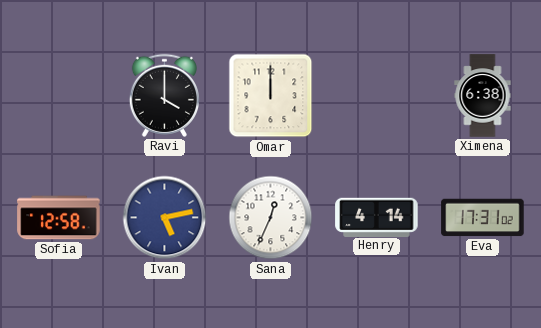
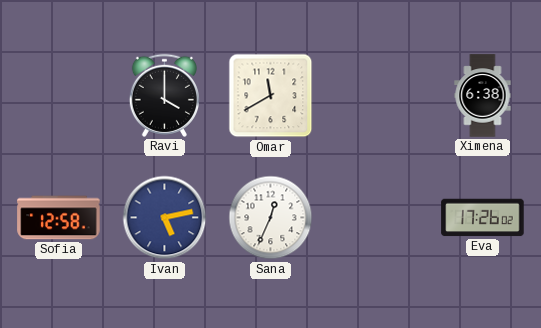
Omar: 12:00 -> 11:40
Henry: 4:14 -> none
Eva: 17:31 -> 17:26
